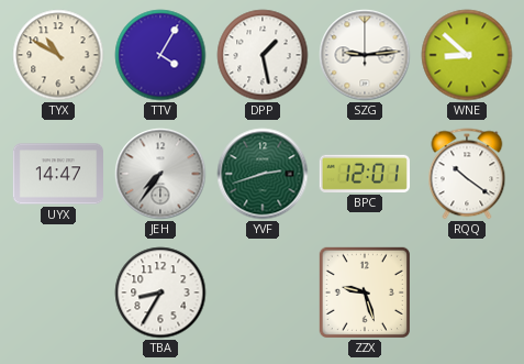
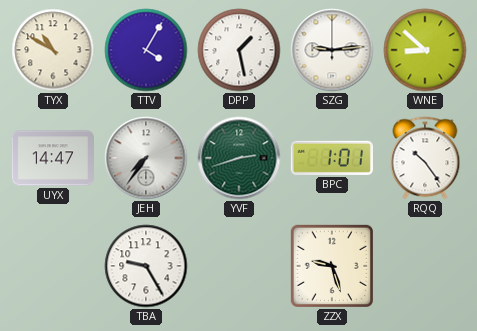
BPC: 12:01 -> 1:01
RQQ: 10:21 -> 10:24
TBA: 8:35 -> 9:25
